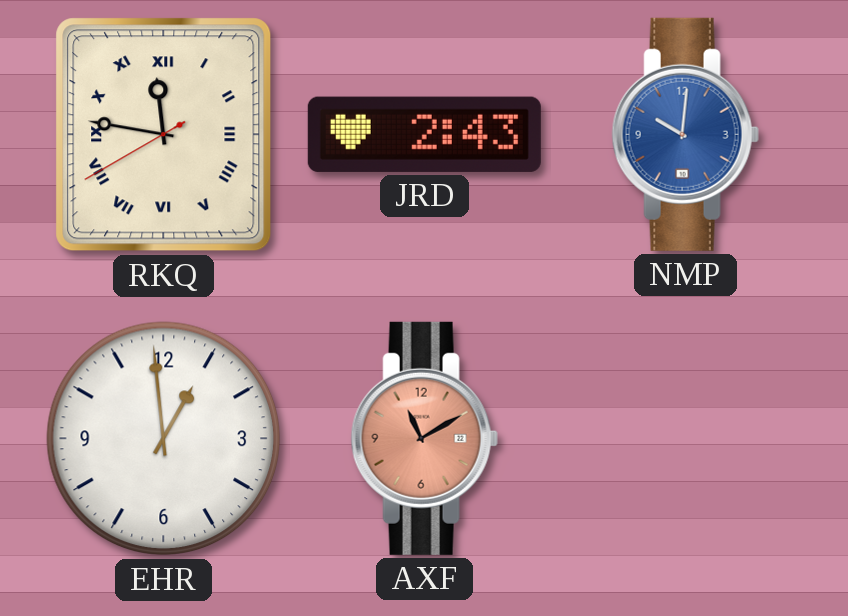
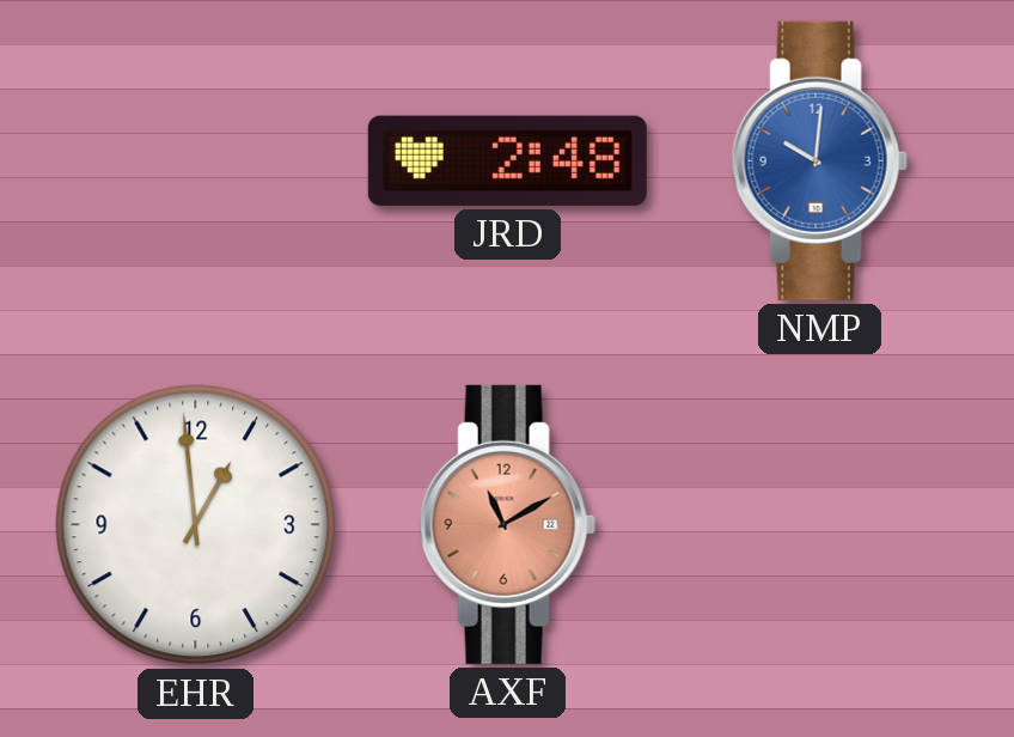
RKQ: 11:46 -> none
JRD: 2:43 -> 2:48
